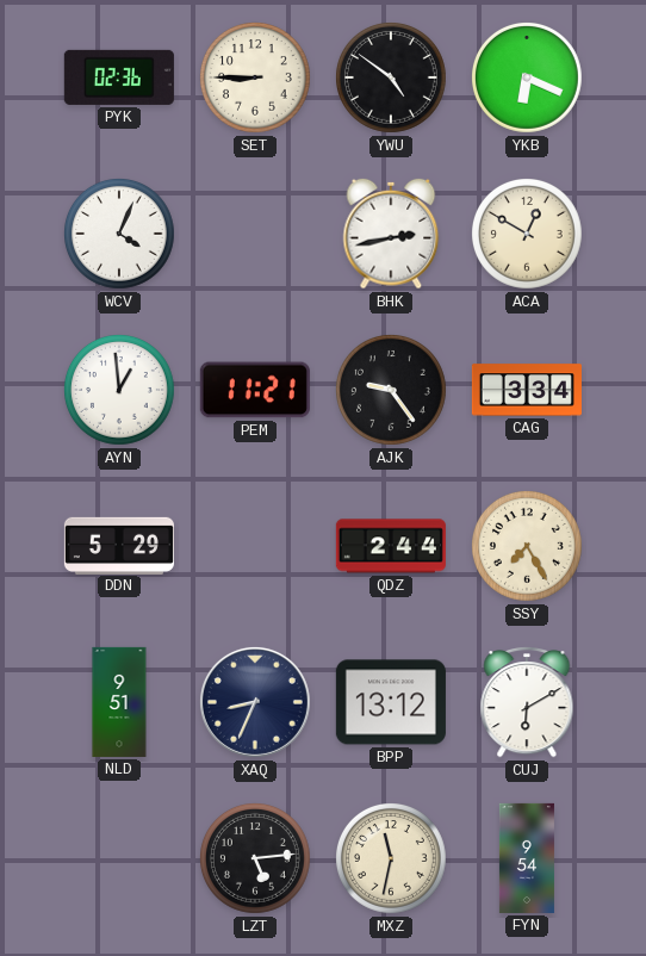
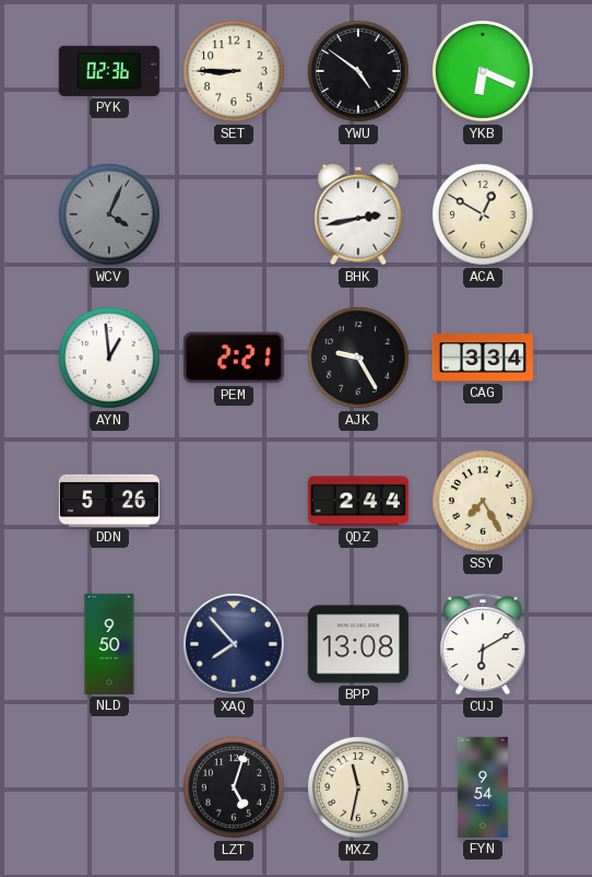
WCV dial: white -> grey
PEM: 11:21 -> 2:21
AJK: 9:24 -> 9:25
DDN: 5:29 -> 5:26
NLD: 9:51 -> 9:50
XAQ: 8:34 -> 7:53
BPP: 13:12 -> 13:08
LZT: 5:14 -> 5:03
